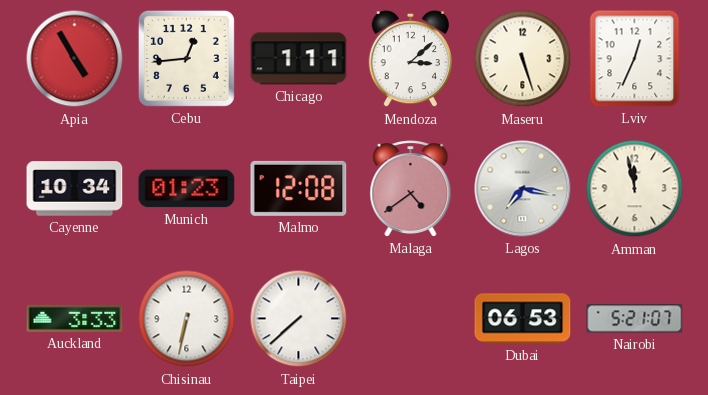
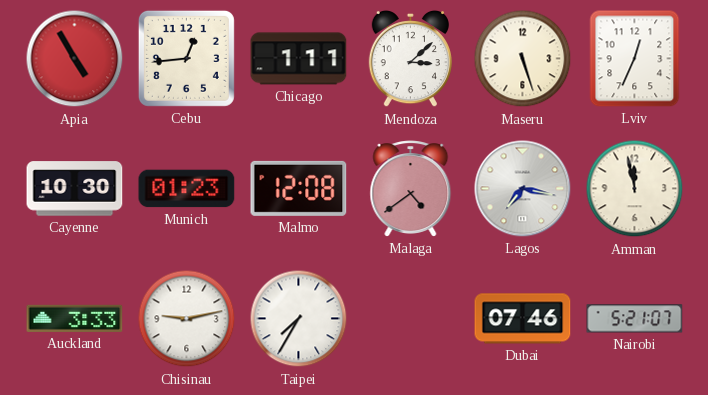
Cayenne: 10:34 -> 10:30
Chisinau: 6:32 -> 9:13
Taipei: 7:38 -> 7:35
Dubai: 06:53 -> 07:46
